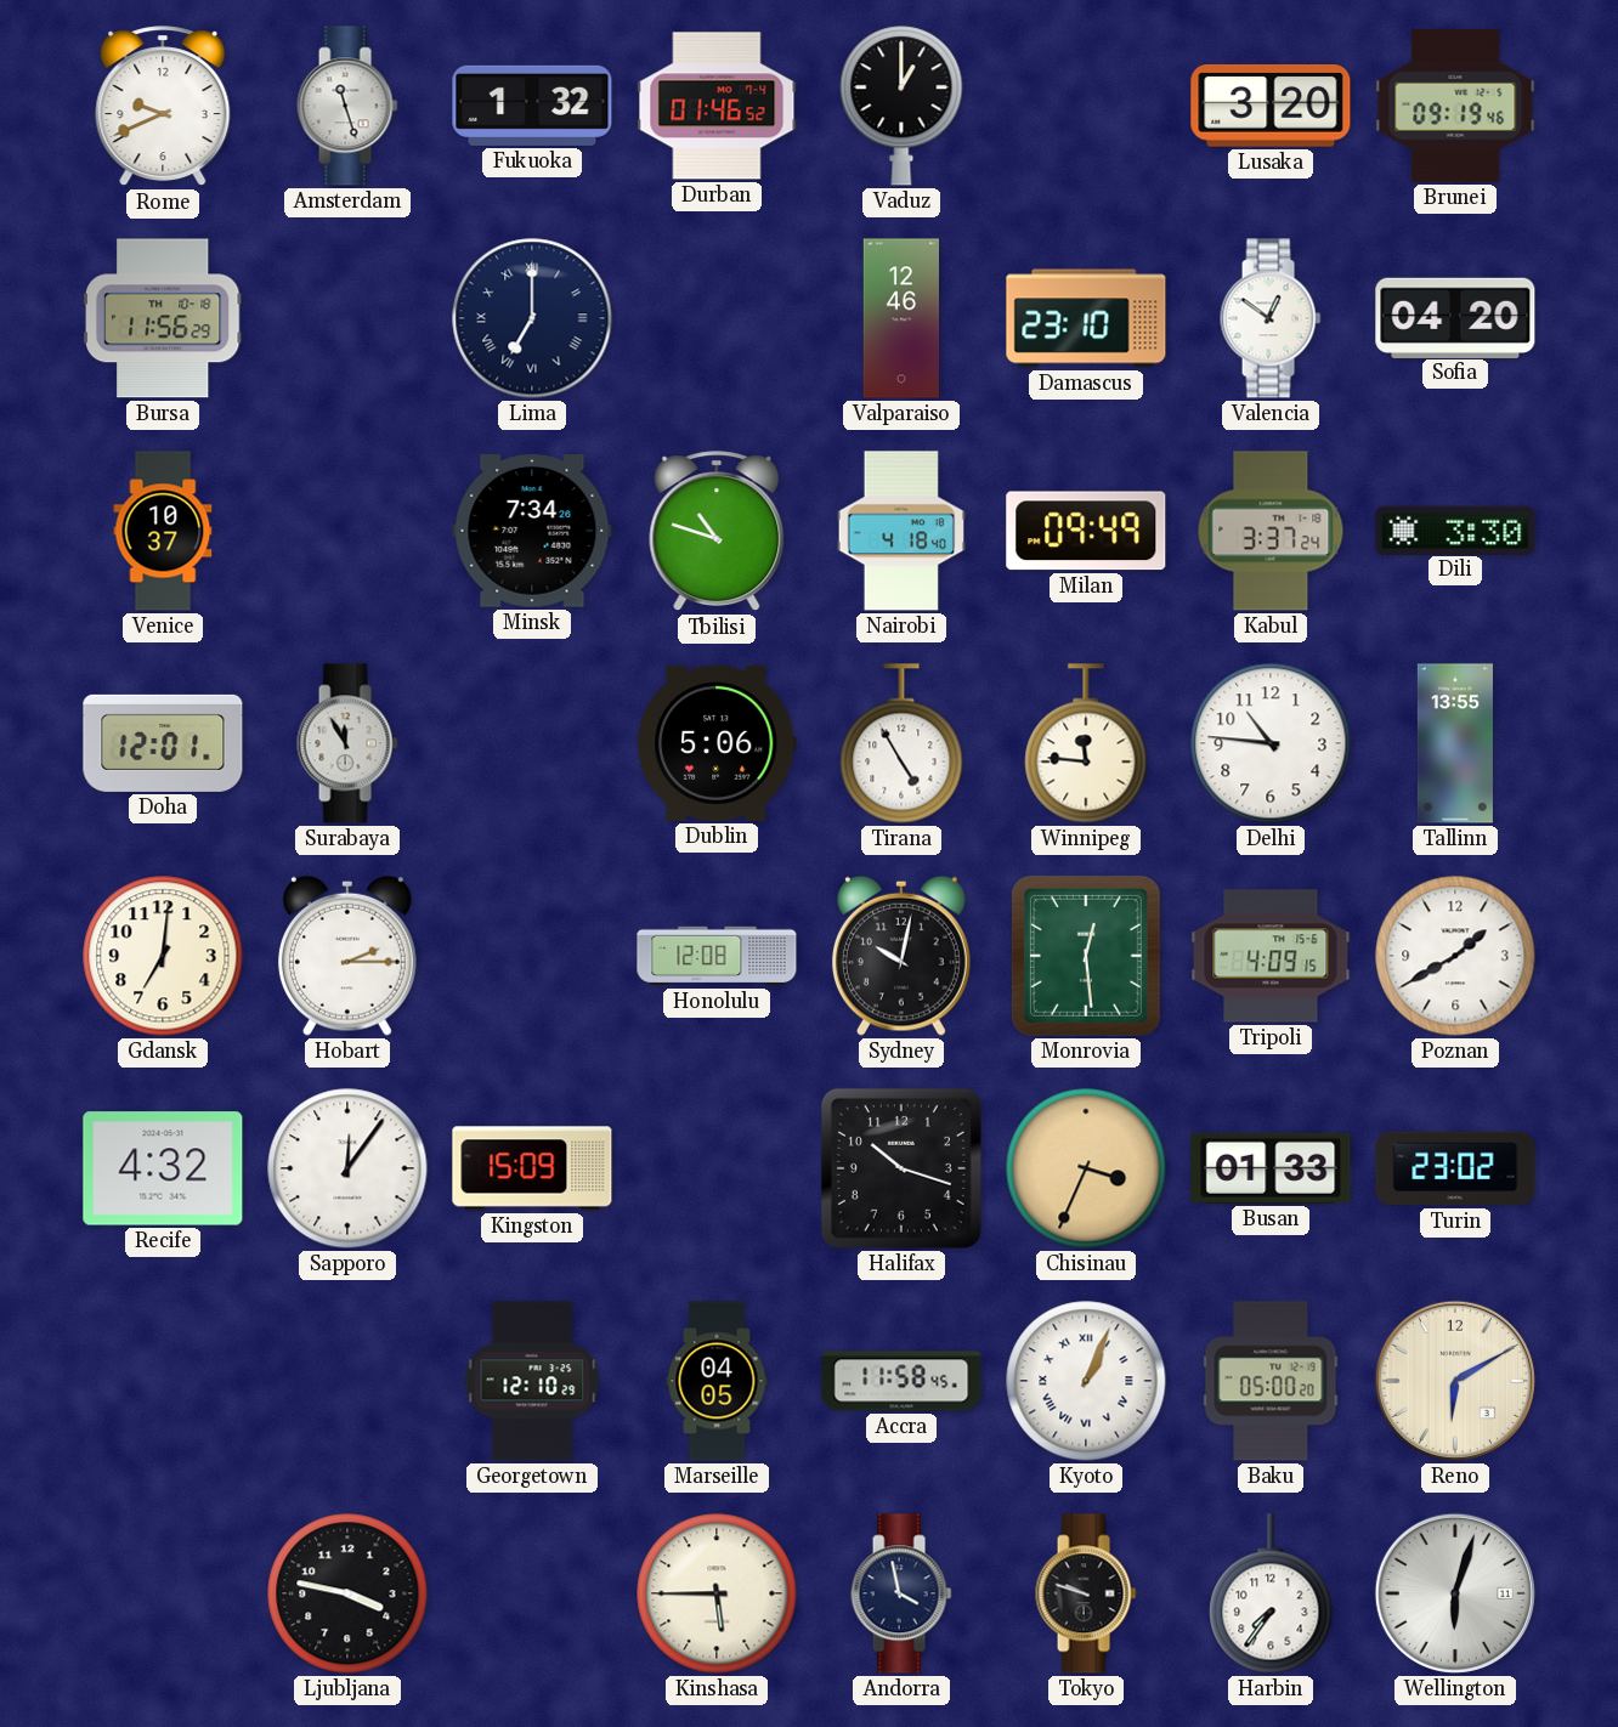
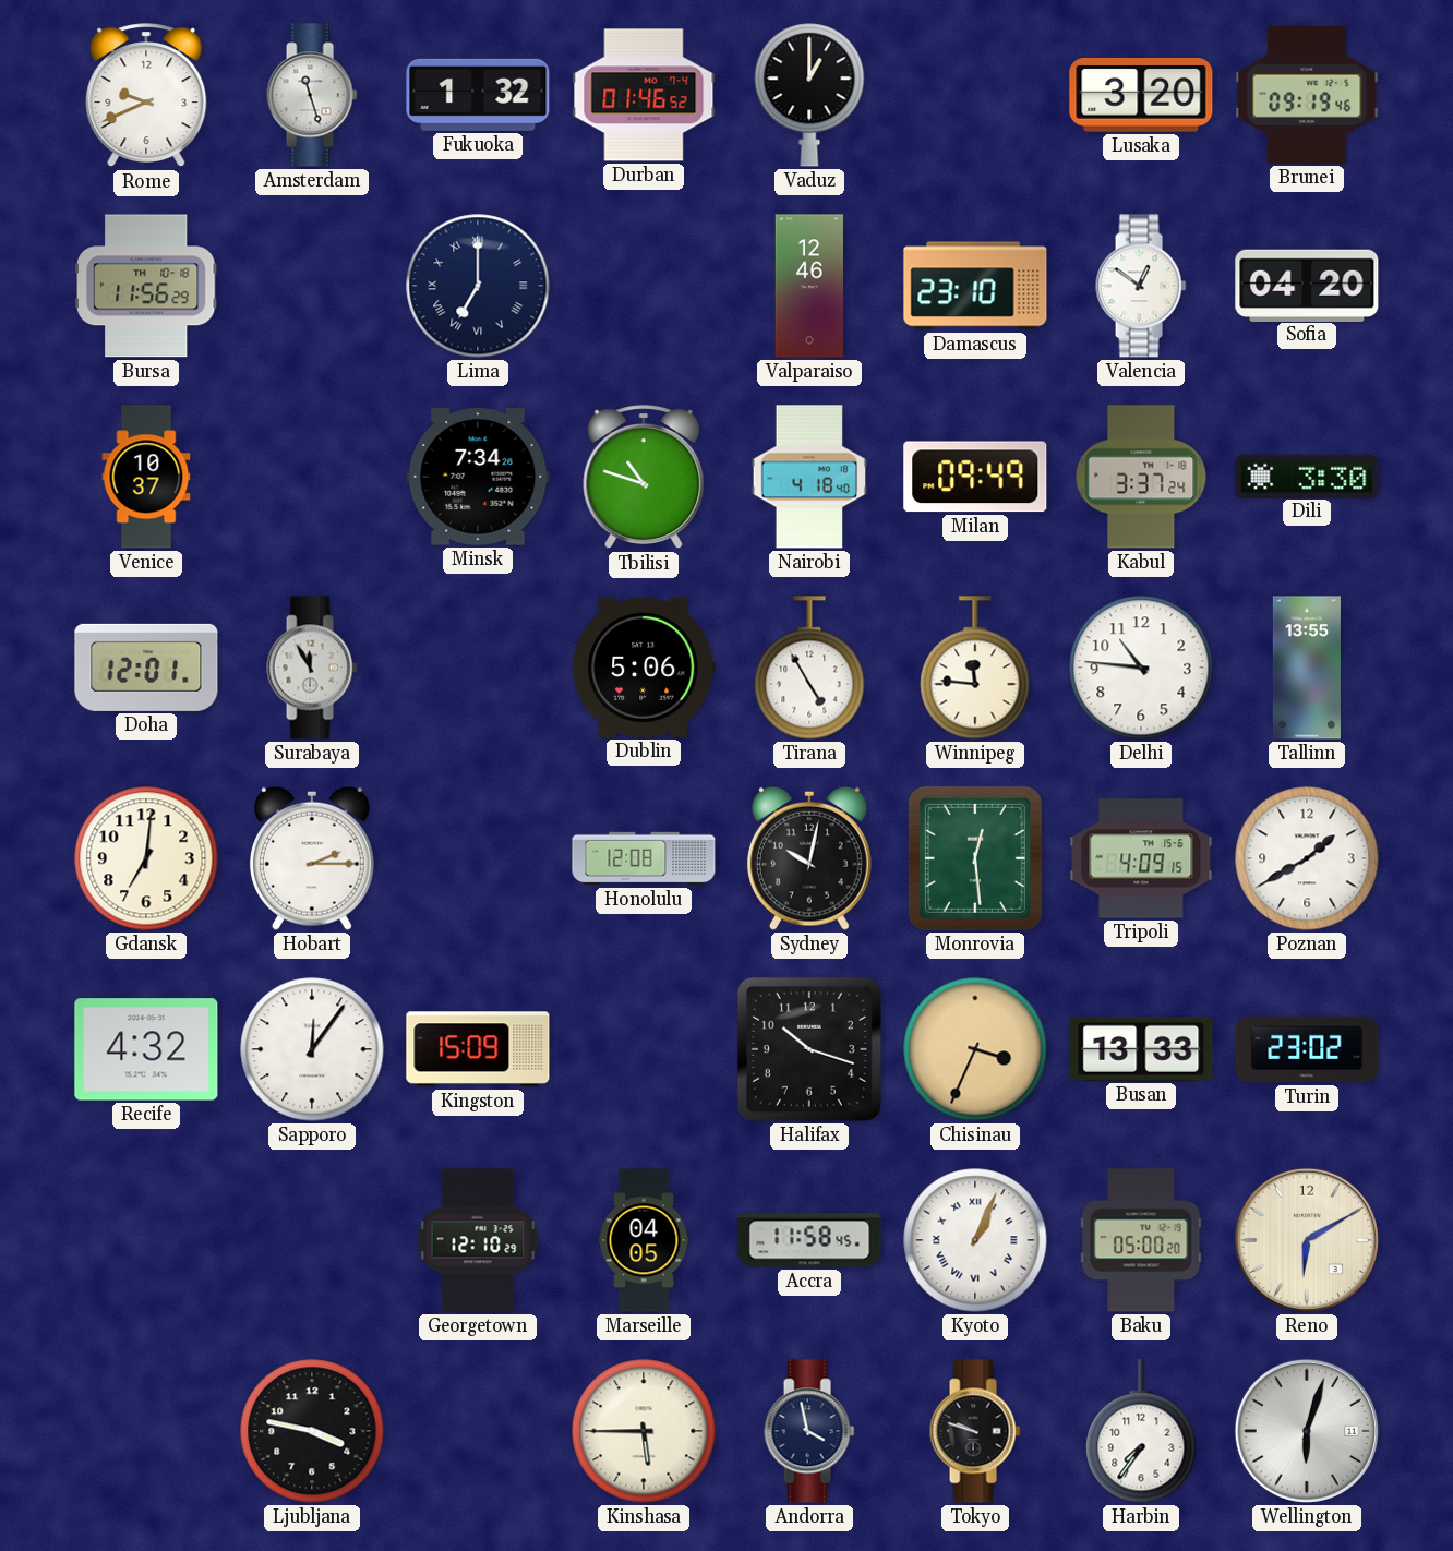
Busan: 01:33 -> 13:33
